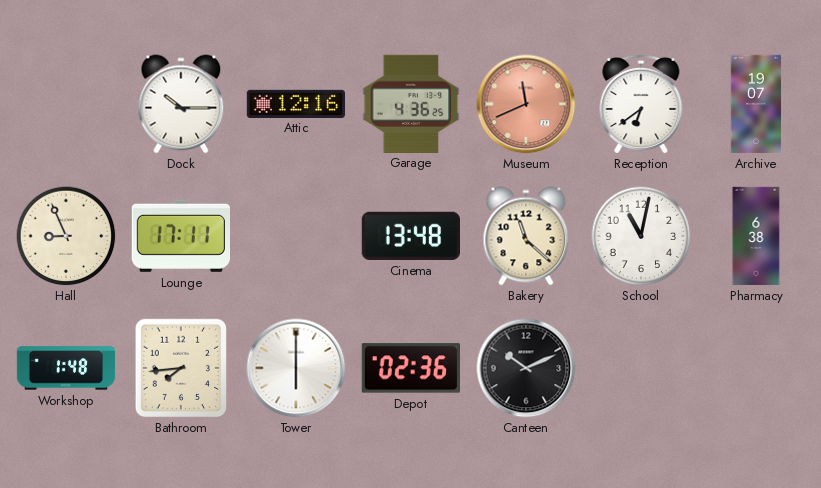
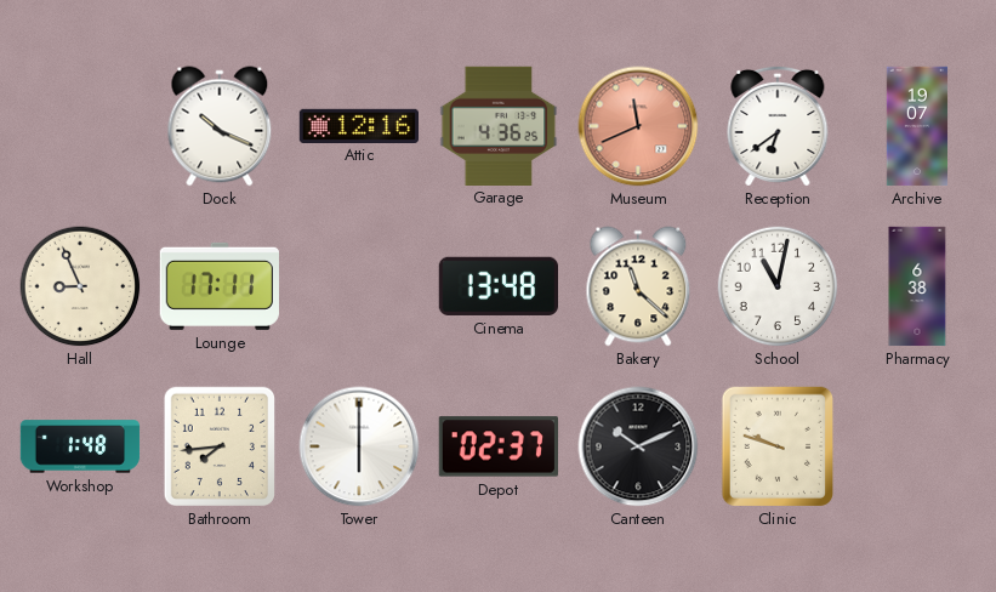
Dock: 10:15 -> 10:19
Depot: 02:36 -> 02:37
Clinic: none -> 9:48
